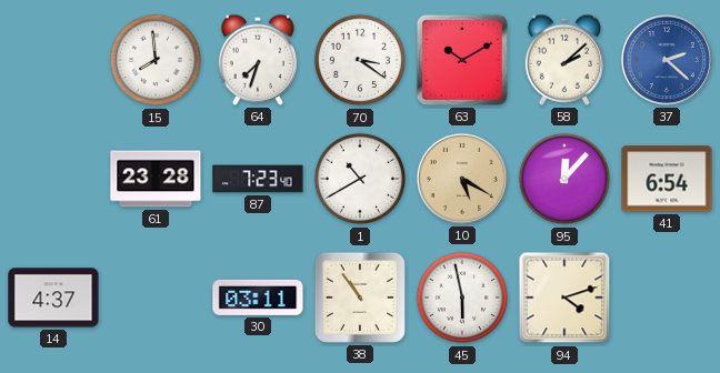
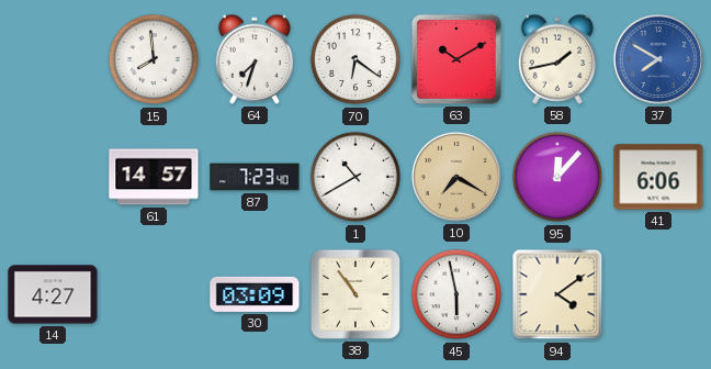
70: 3:21 -> 6:21
58: 2:08 -> 1:43
37: 2:22 -> 7:50
61: 23:28 -> 14:57
10: 5:20 -> 7:20
41: 6:54 -> 6:06
14: 4:37 -> 4:27
30: 03:11 -> 03:09
94: 4:12 -> 4:09
